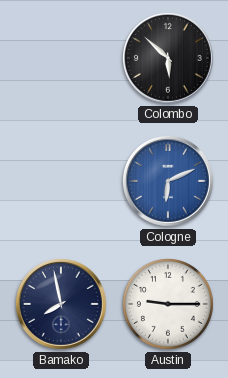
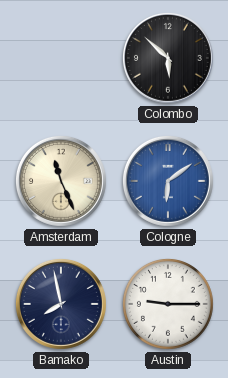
Amsterdam: none -> 11:26
Cologne: 6:11 -> 6:09
